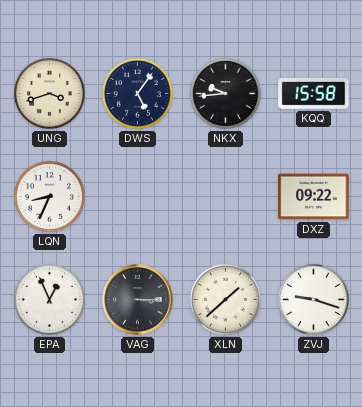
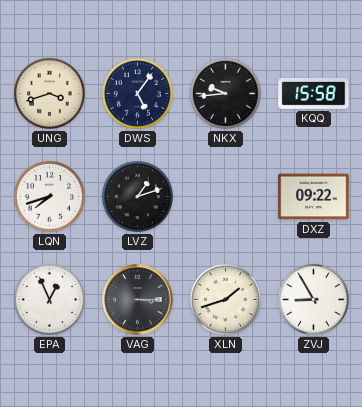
LQN: 8:34 -> 7:42
LVZ: none -> 1:12
XLN: 1:38 -> 1:42
ZVJ: 9:18 -> 8:55
